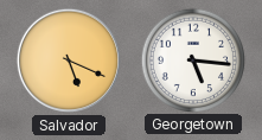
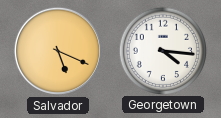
Georgetown: 5:16 -> 4:16
